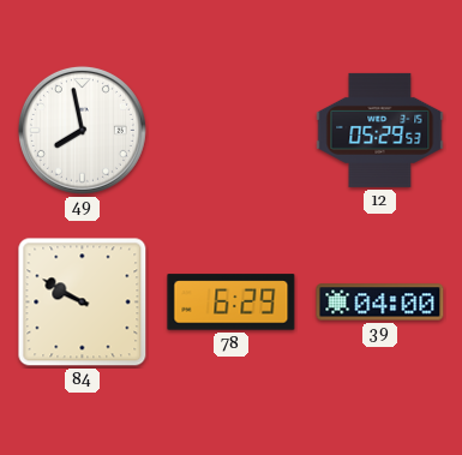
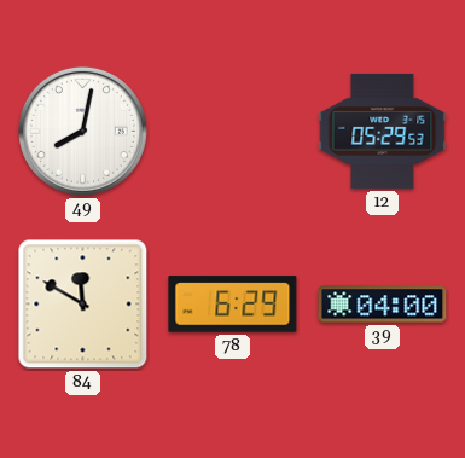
49: 7:58 -> 8:02
84: 9:50 -> 11:50
